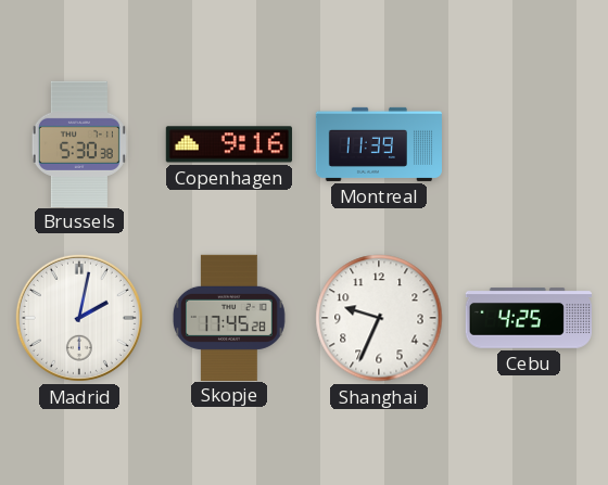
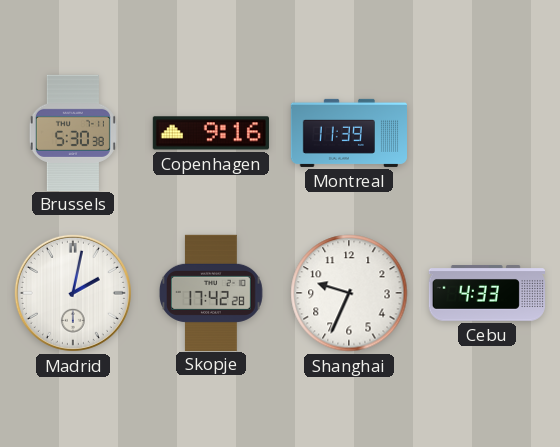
Skopje: 17:45 -> 17:42
Cebu: 4:25 -> 4:33
